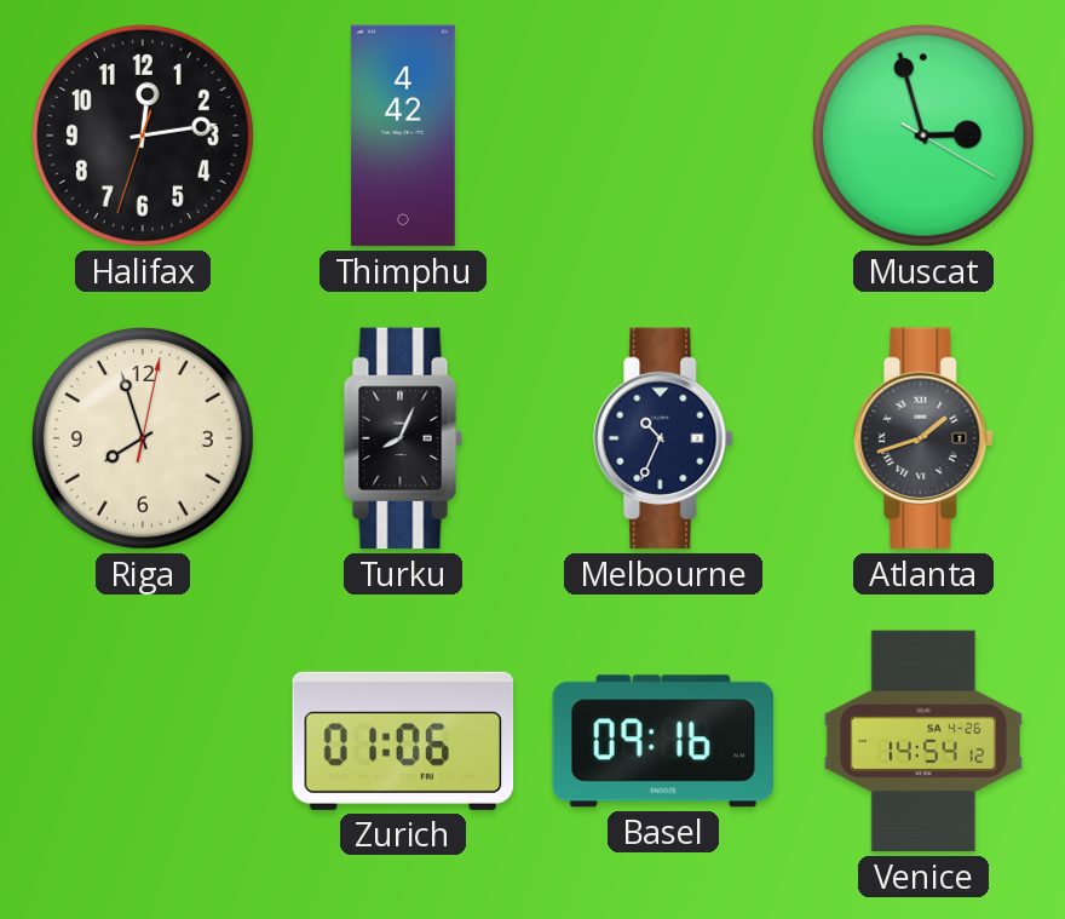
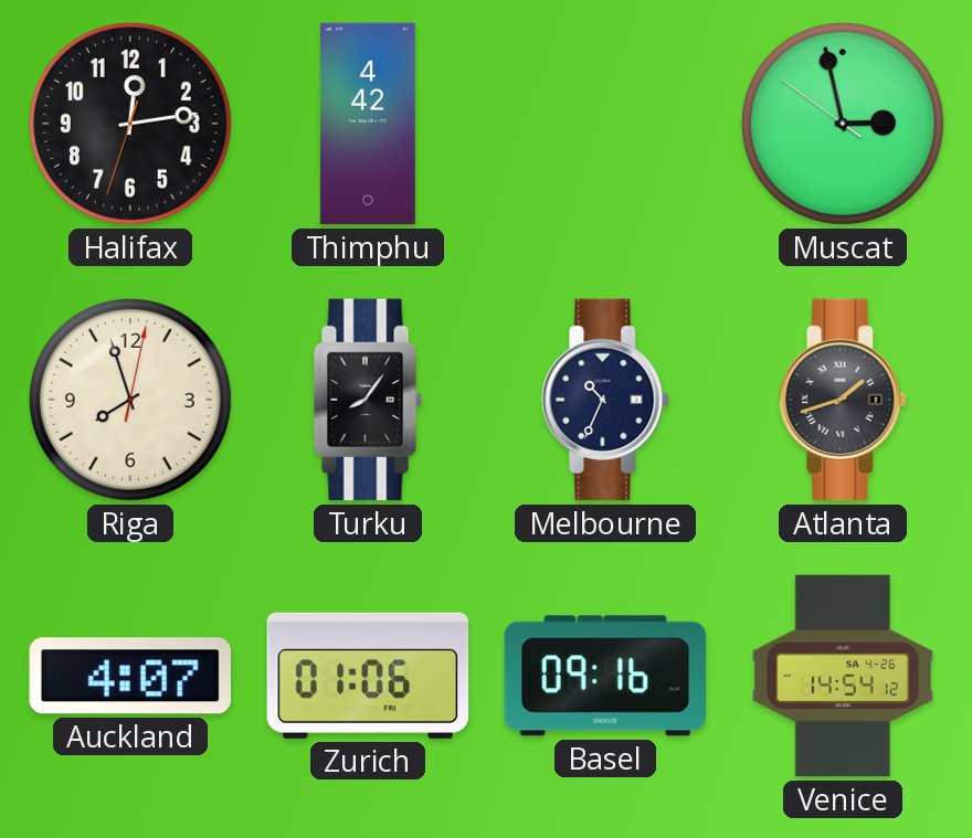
Muscat: 2:57:20 -> 2:57:51
Turku: 8:04 -> 8:06
Auckland: none -> 4:07
